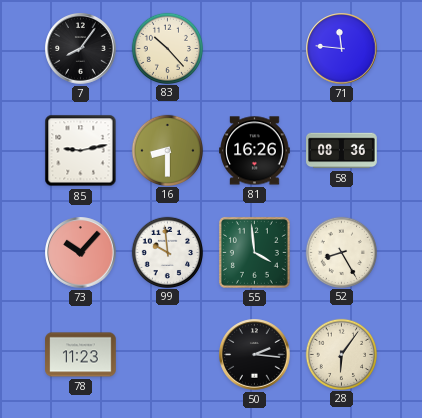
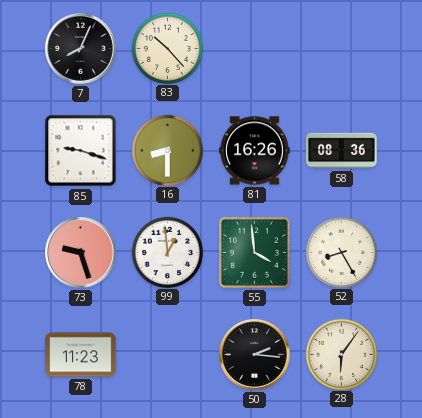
7: 8:06 -> 8:04
71: 11:46 -> none
85: 9:13 -> 9:18
73: 10:07 -> 9:27
99: 9:59 -> 12:59
